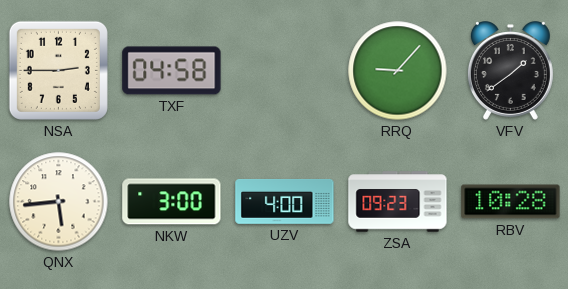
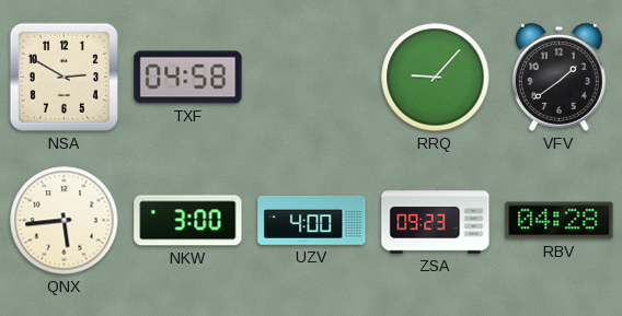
NSA: 2:45 -> 2:50
RBV: 10:28 -> 04:28
